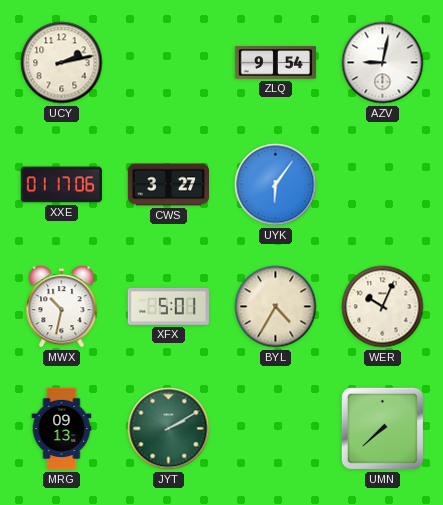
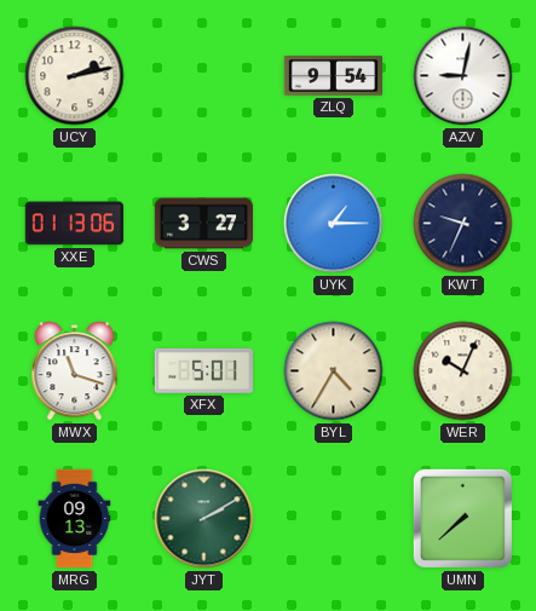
XXE: 01:17 -> 01:13
UYK: 6:06 -> 1:15
KWT: none -> 9:34
MWX: 10:32 -> 11:18
